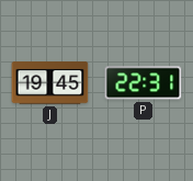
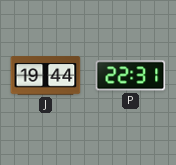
J: 19:45 -> 19:44
